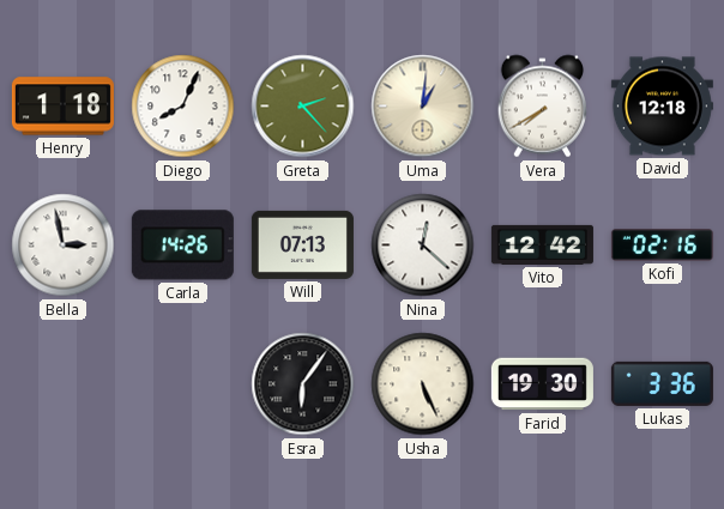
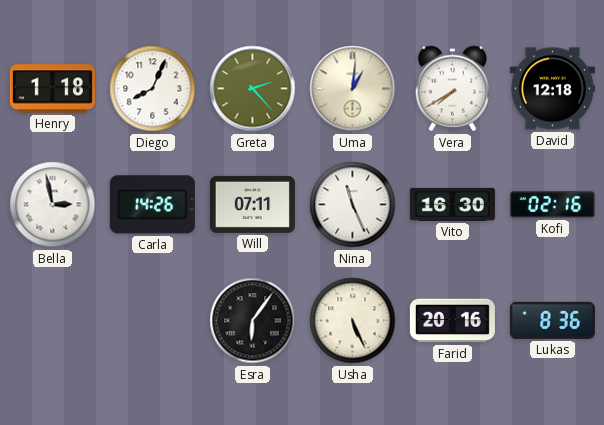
Will: 07:13 -> 07:11
Nina: 12:22 -> 11:26
Vito: 12:42 -> 16:30
Farid: 19:30 -> 20:16
Lukas: 3:36 -> 8:36
